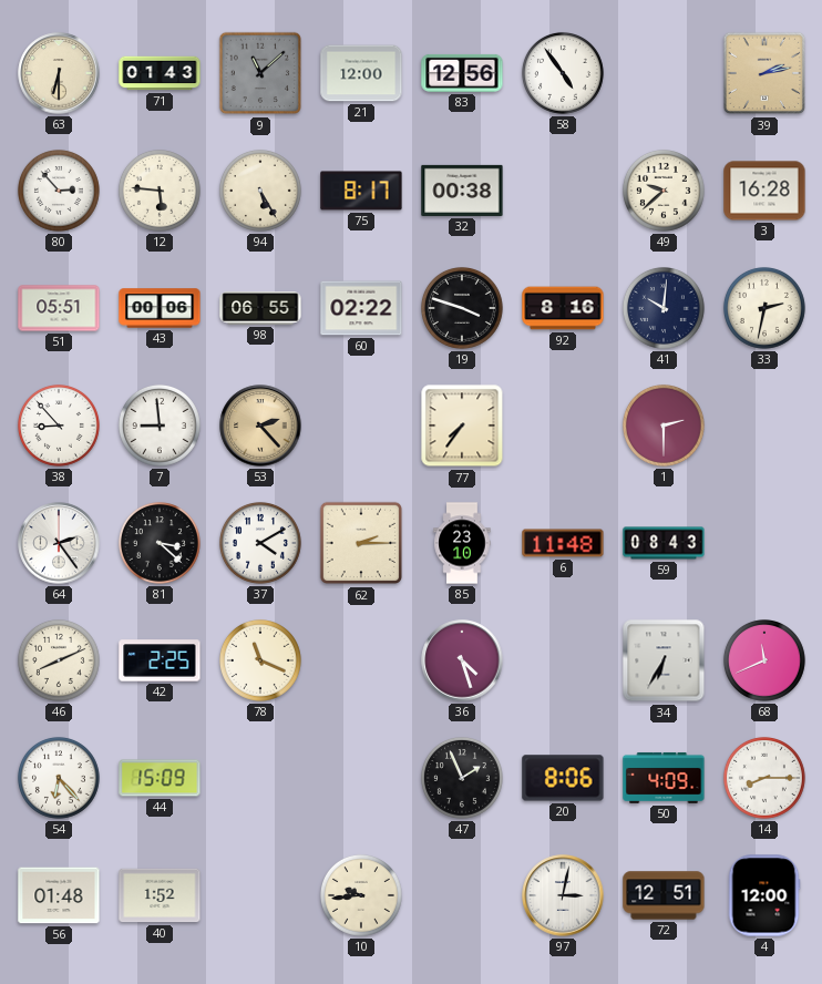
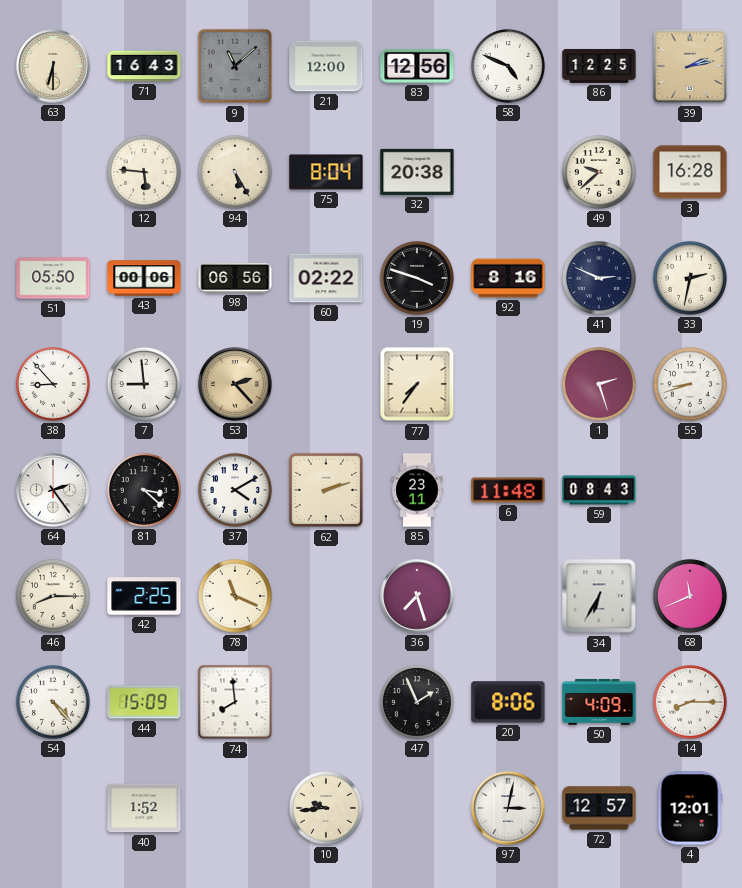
71: 01:43 -> 16:43
58: 4:54 -> 4:49
86: none -> 12:25
80: 2:53 -> none
75: 8:17 -> 8:04
32: 00:38 -> 20:38
51: 05:51 -> 05:50
98: 06:55 -> 06:56
41: 10:01 -> 2:49
1: 2:30 -> 2:27
55: none -> 8:42
62: 2:15 -> 2:12
85: 23:10 -> 23:11
46: 8:11 -> 8:15
36: 4:27 -> 7:27
54: 6:23 -> 4:23
74: none -> 7:59
56: 01:48 -> none
72: 12:51 -> 12:57
4: 12:00 -> 12:01
